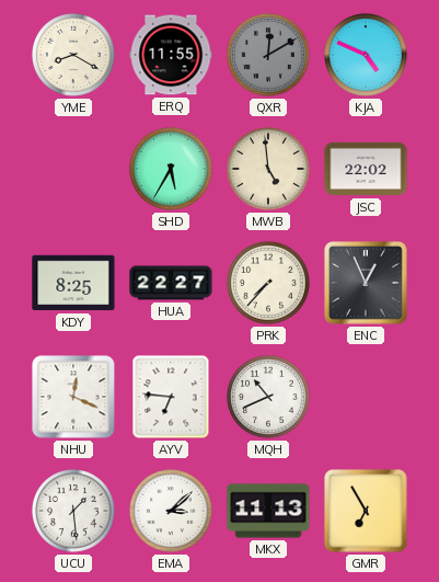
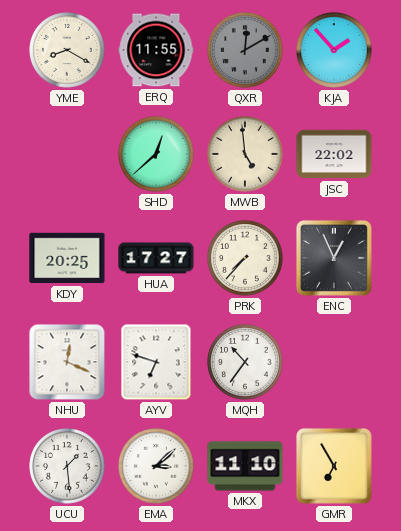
KJA: 4:49 -> 1:53
SHD: 5:35 -> 12:38
KDY: 8:25 -> 20:25
HUA: 22:27 -> 17:27
AYV: 6:46 -> 6:48
MQH: 10:41 -> 10:36
MKX: 11:13 -> 11:10
